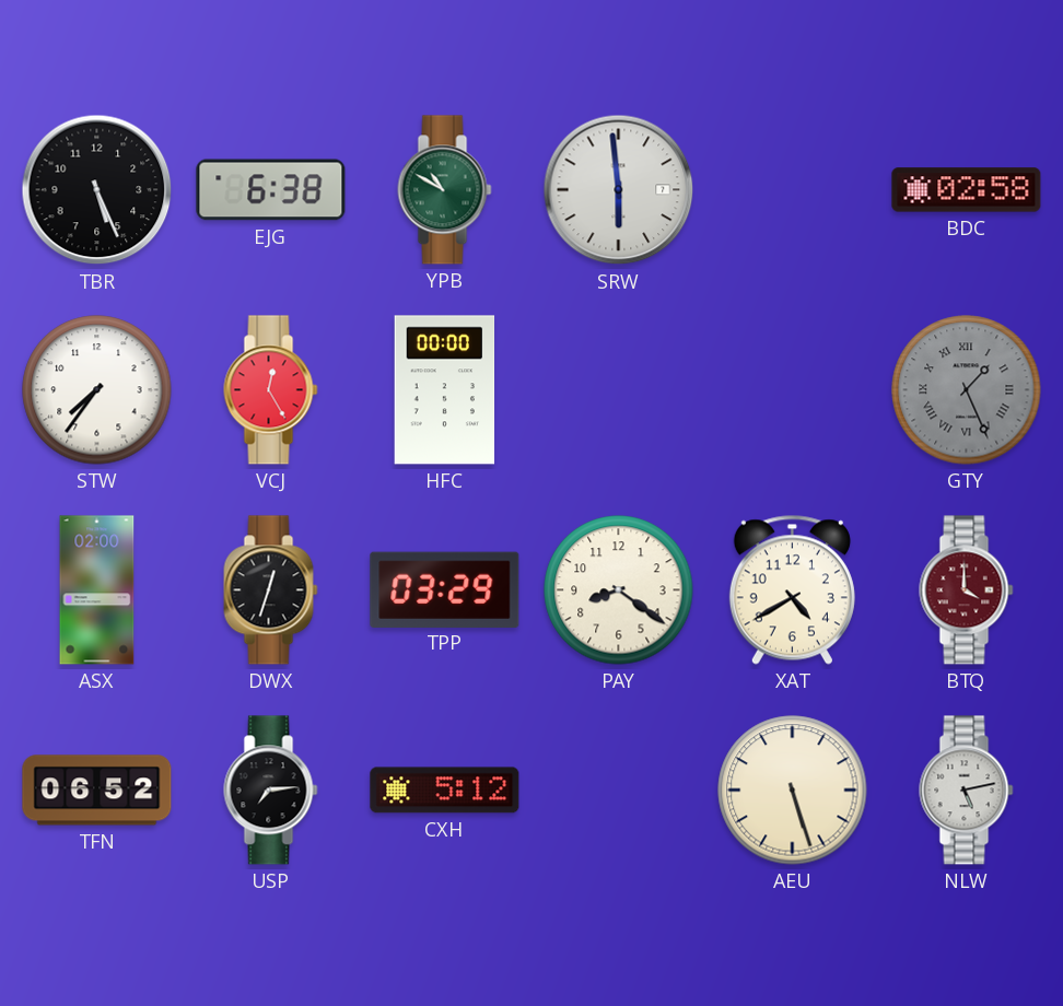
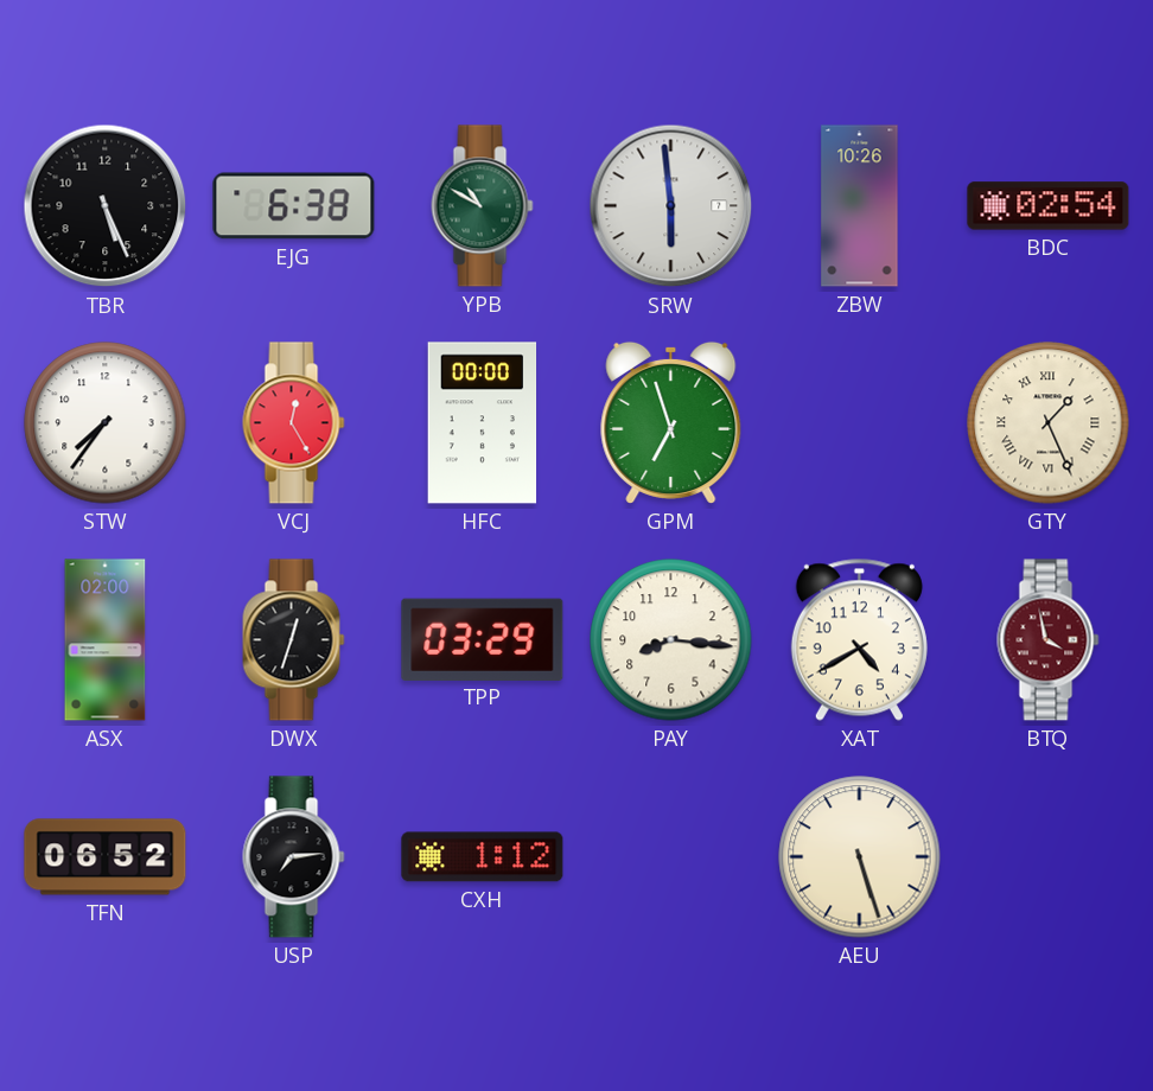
ZBW: none -> 10:26
BDC: 02:58 -> 02:54
GPM: none -> 6:57
GTY dial: grey -> cream
PAY: 8:21 -> 8:16
BTQ: 4:00 -> 3:58
CXH: 5:12 -> 1:12
NLW: 5:13 -> none
